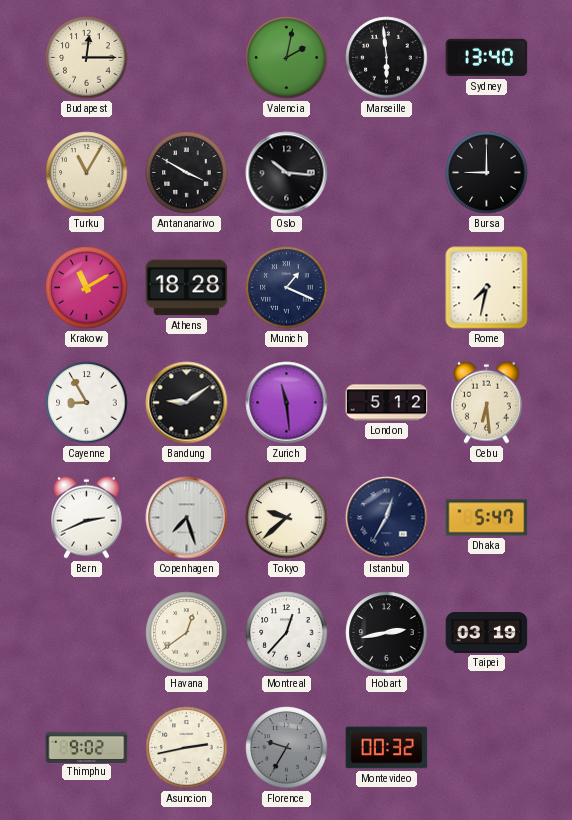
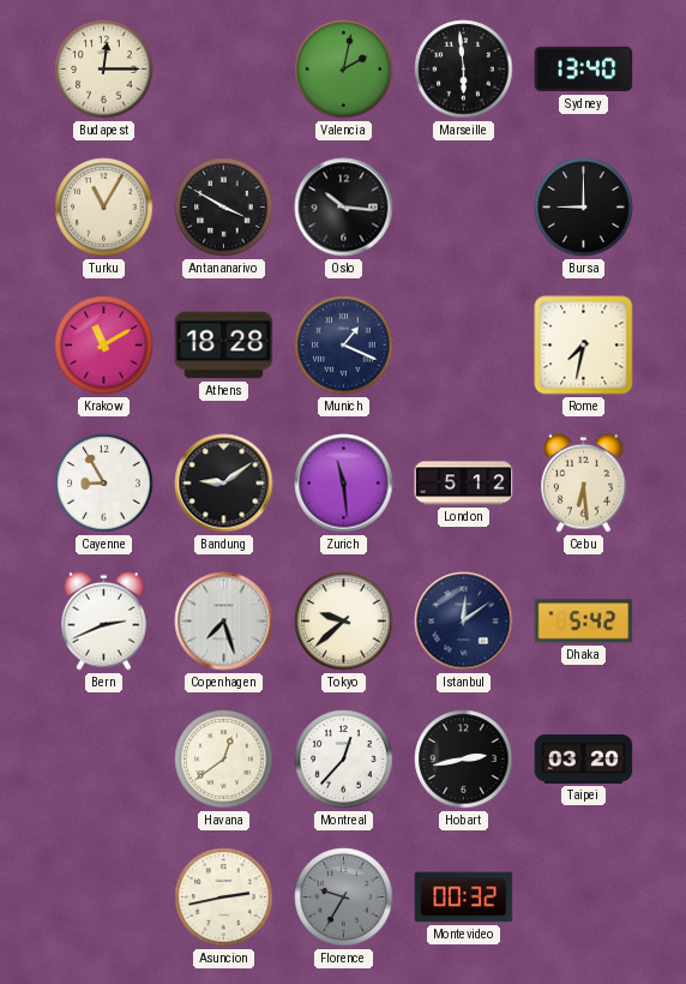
Istanbul: 12:35 -> 12:09
Dhaka: 5:47 -> 5:42
Taipei: 03:19 -> 03:20
Thimphu: 9:02 -> none
